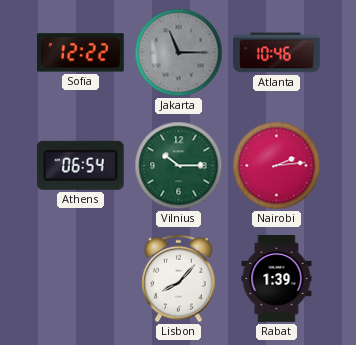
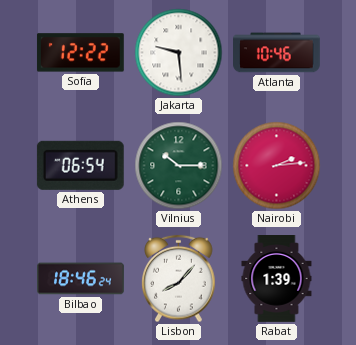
Jakarta: 11:15 -> 9:29
Jakarta dial: grey -> white
Bilbao: none -> 18:46
